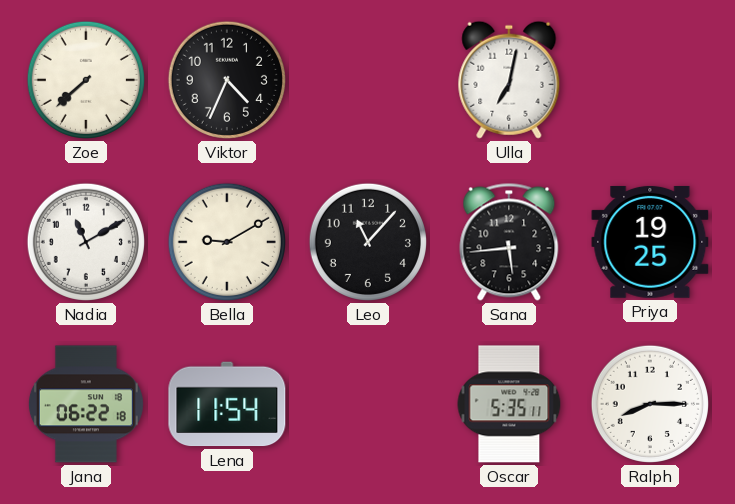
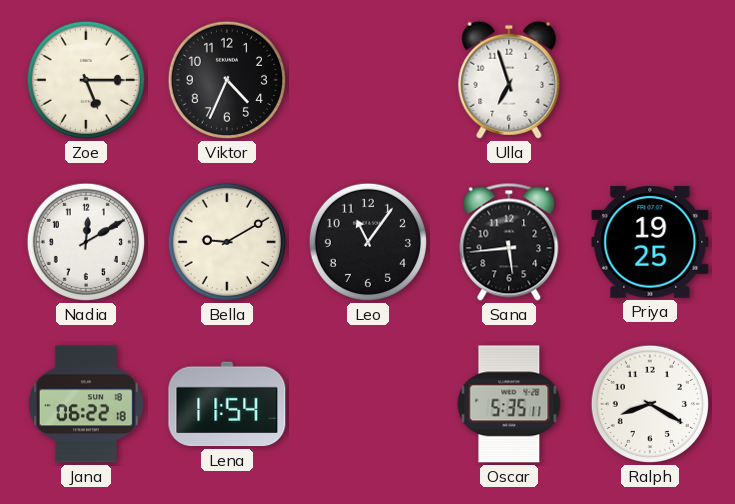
Zoe: 7:38 -> 5:15
Ulla: 7:02 -> 6:57
Nadia: 11:10 -> 12:10
Leo: 11:07 -> 11:06
Ralph: 8:15 -> 8:20
